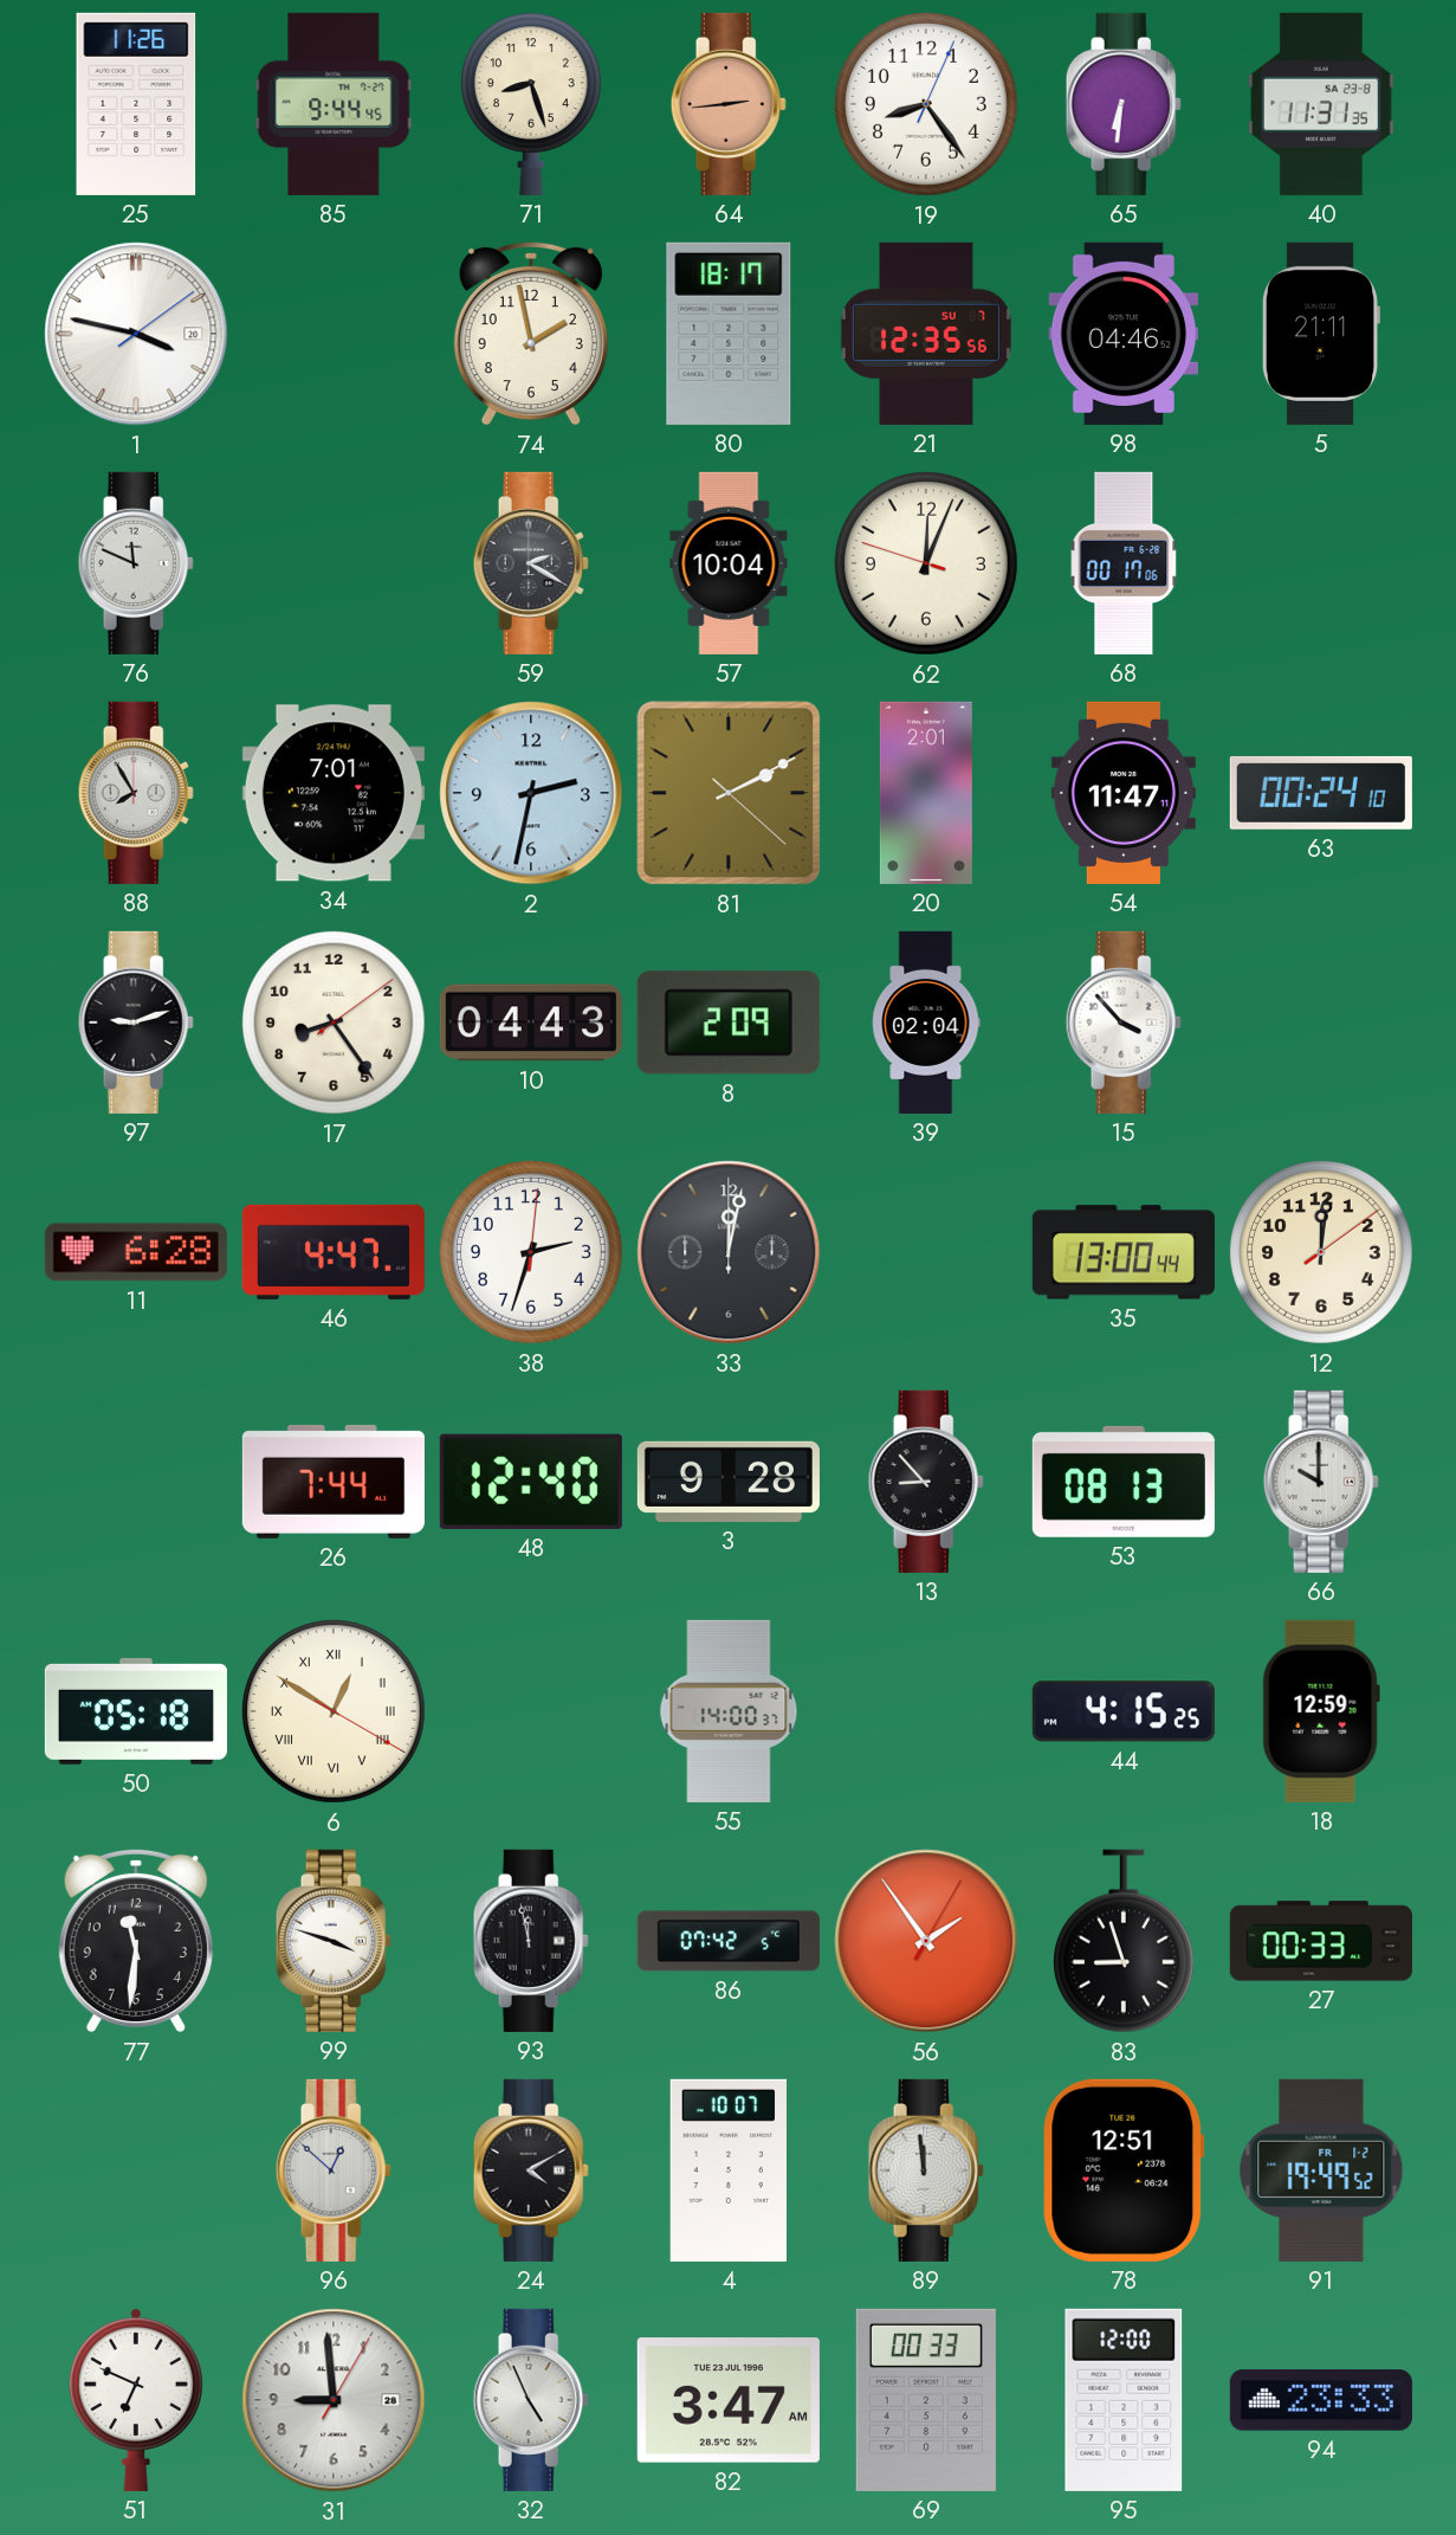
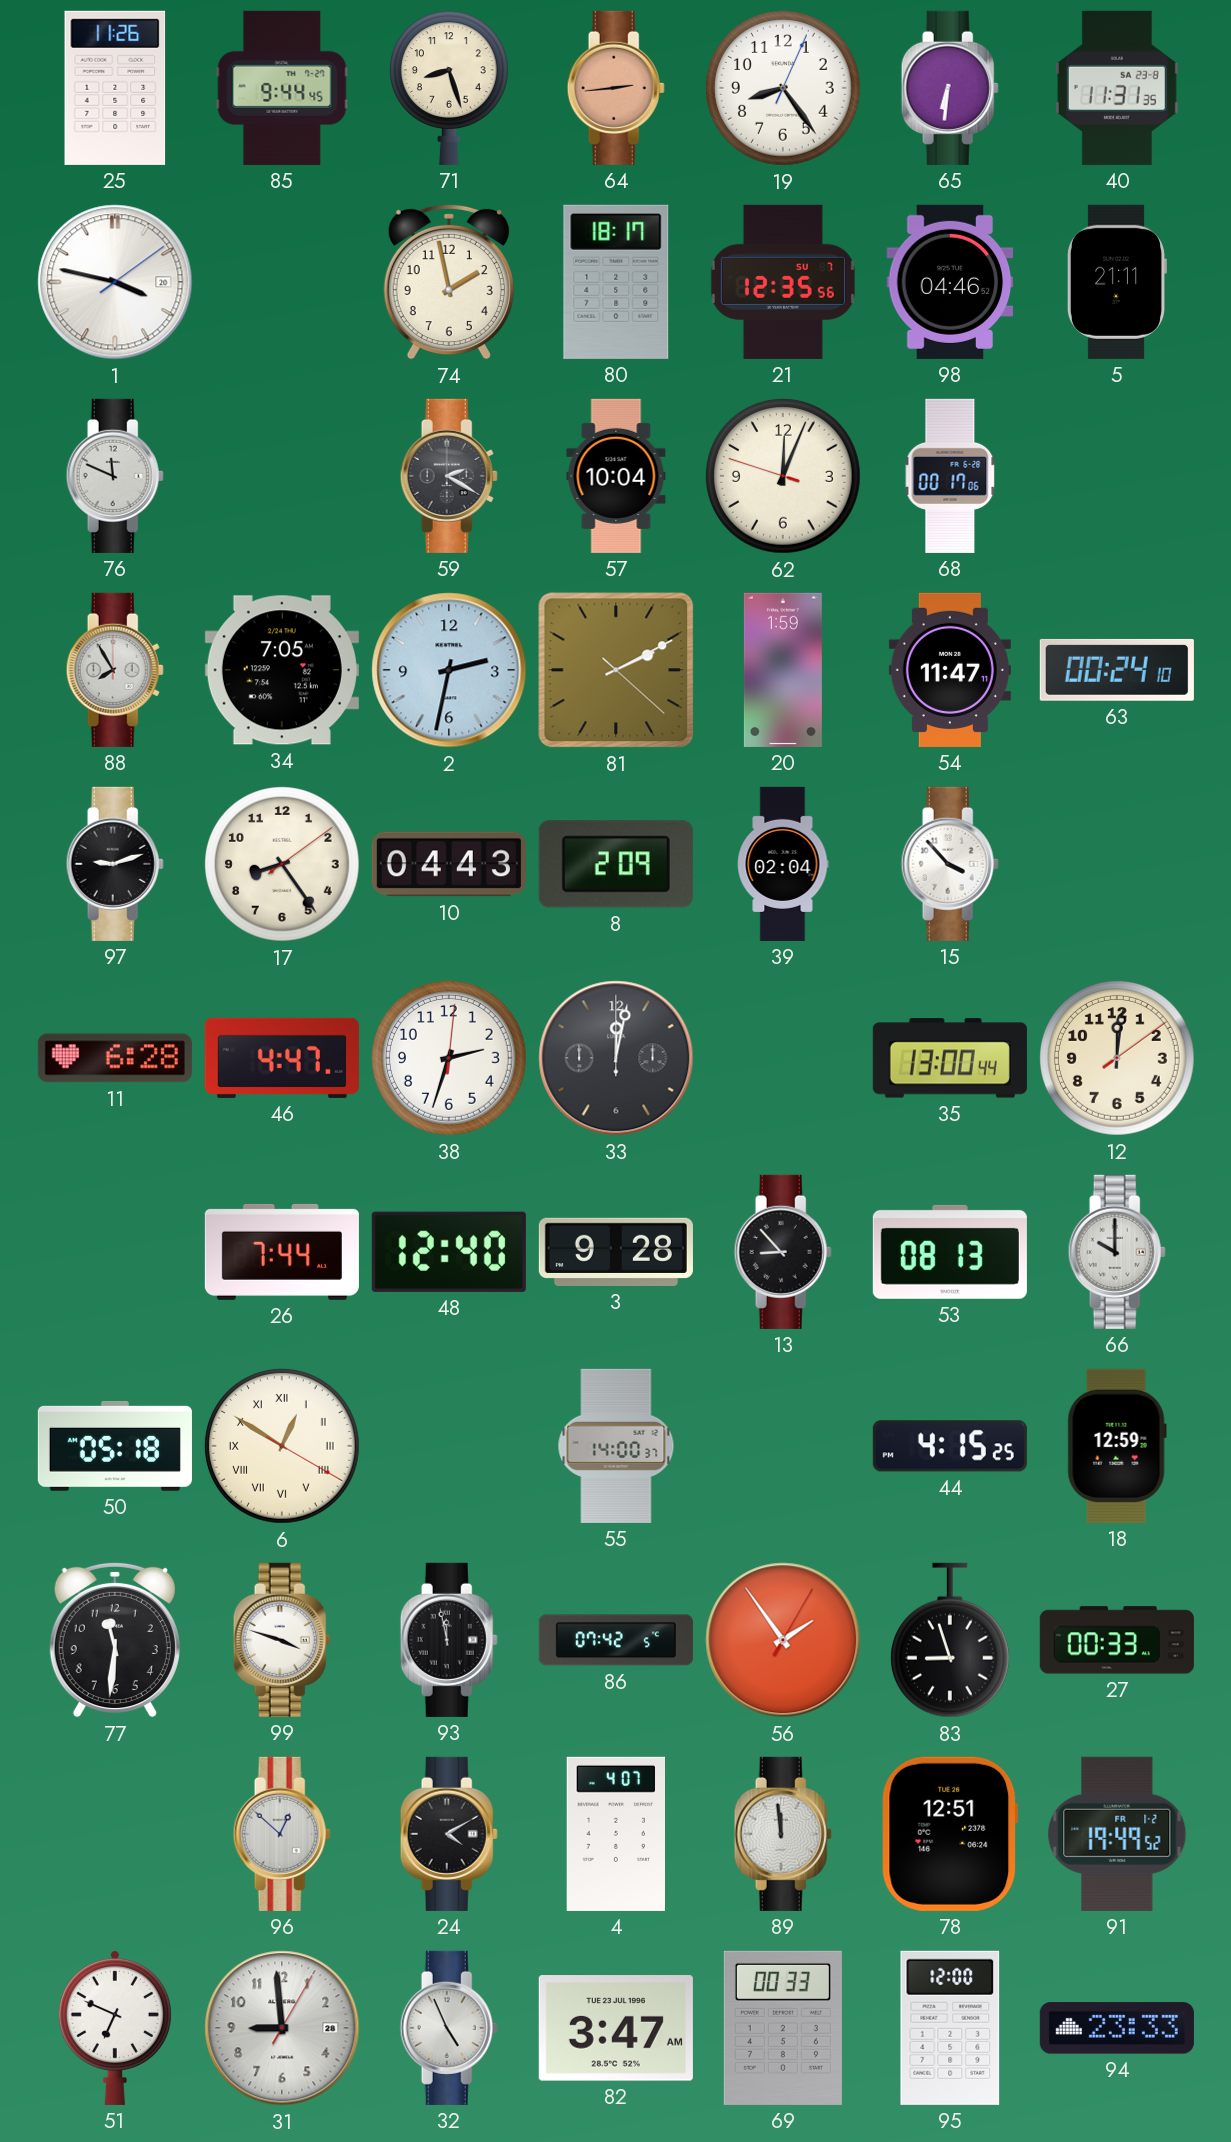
34: 7:01 -> 7:05
20: 2:01 -> 1:59
4: 10:07 -> 4:07
